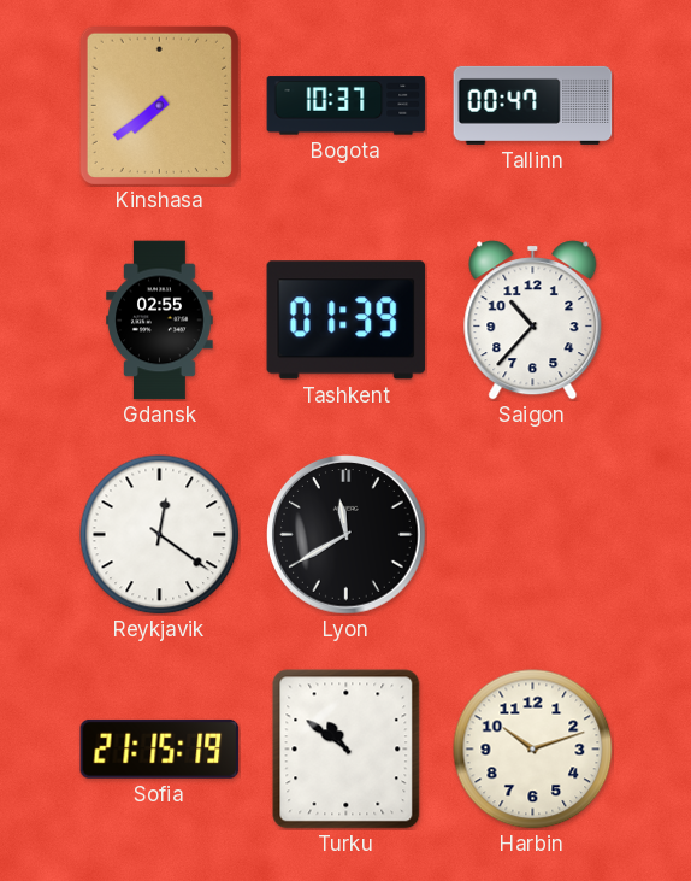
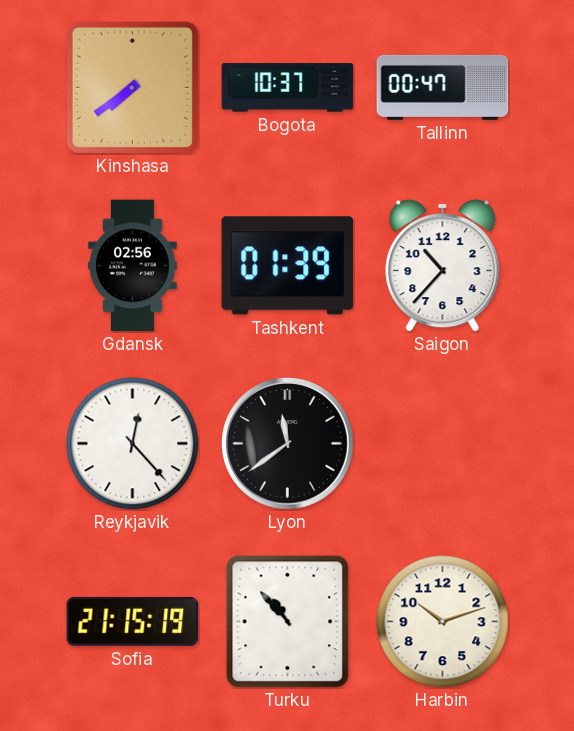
Gdansk: 02:55 -> 02:56
Reykjavik: 12:21 -> 12:23
Lyon: 11:40 -> 11:39
Turku: 10:51 -> 10:53
